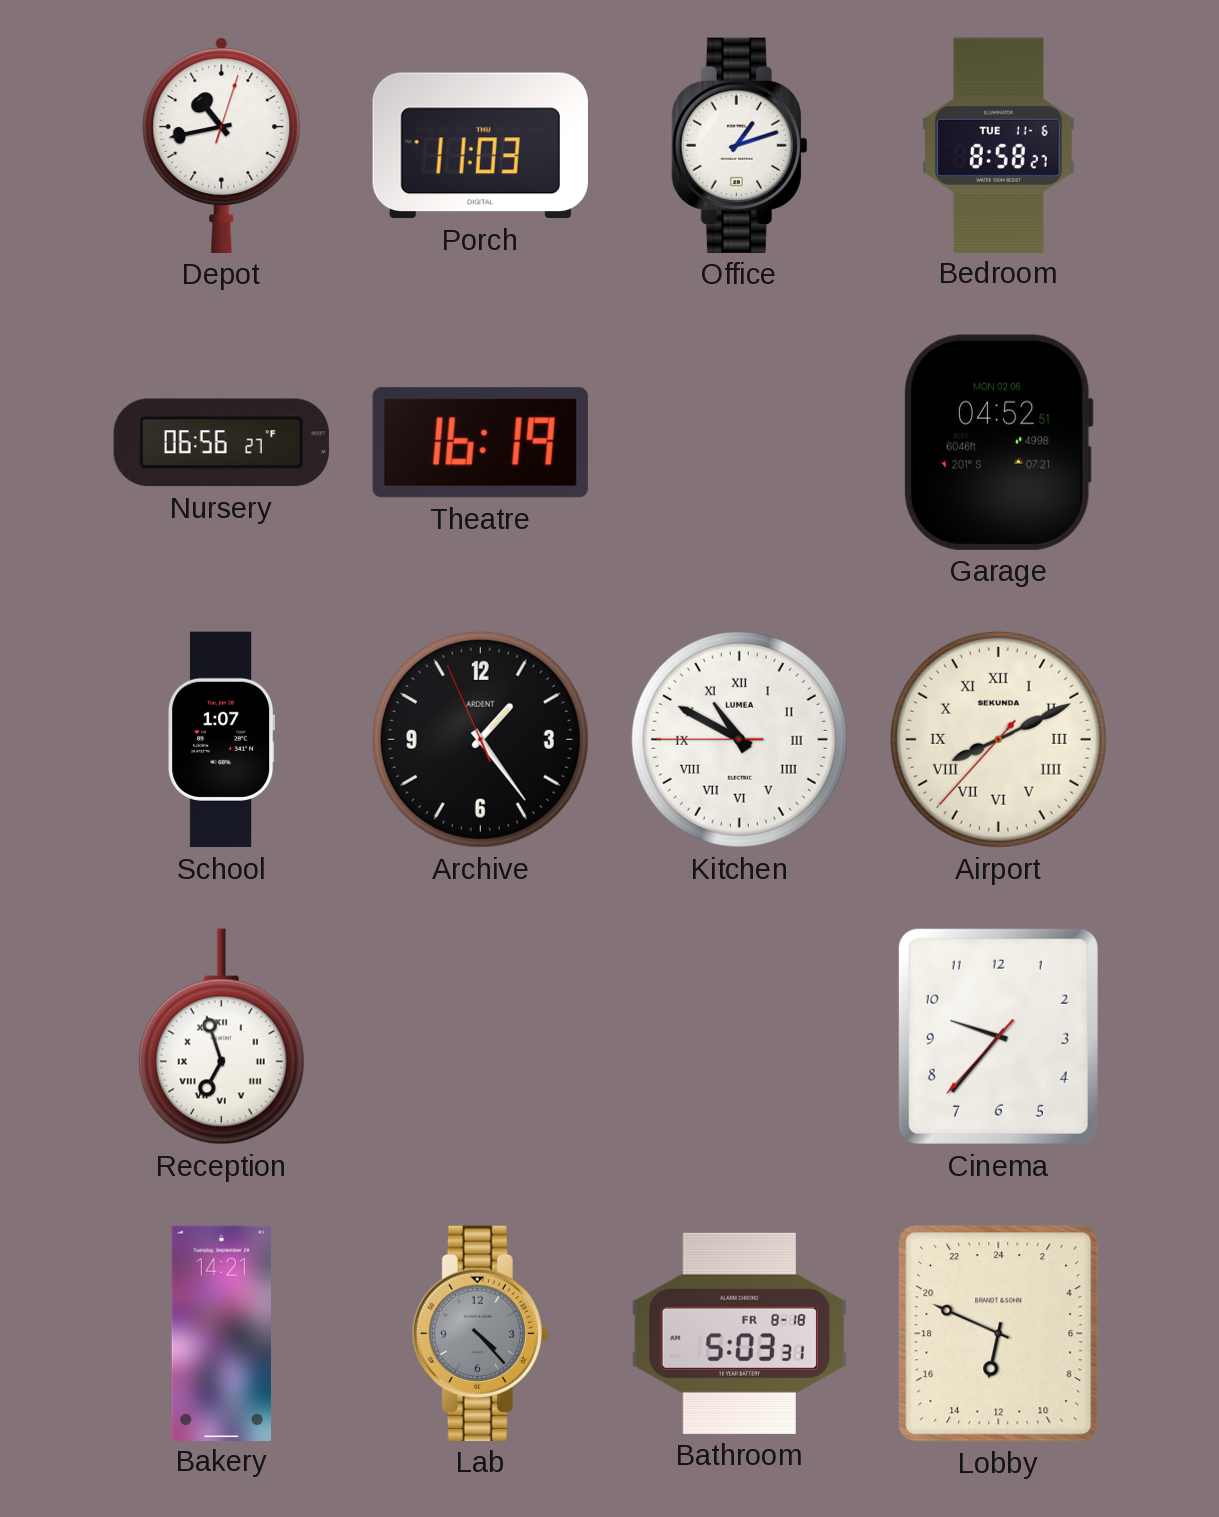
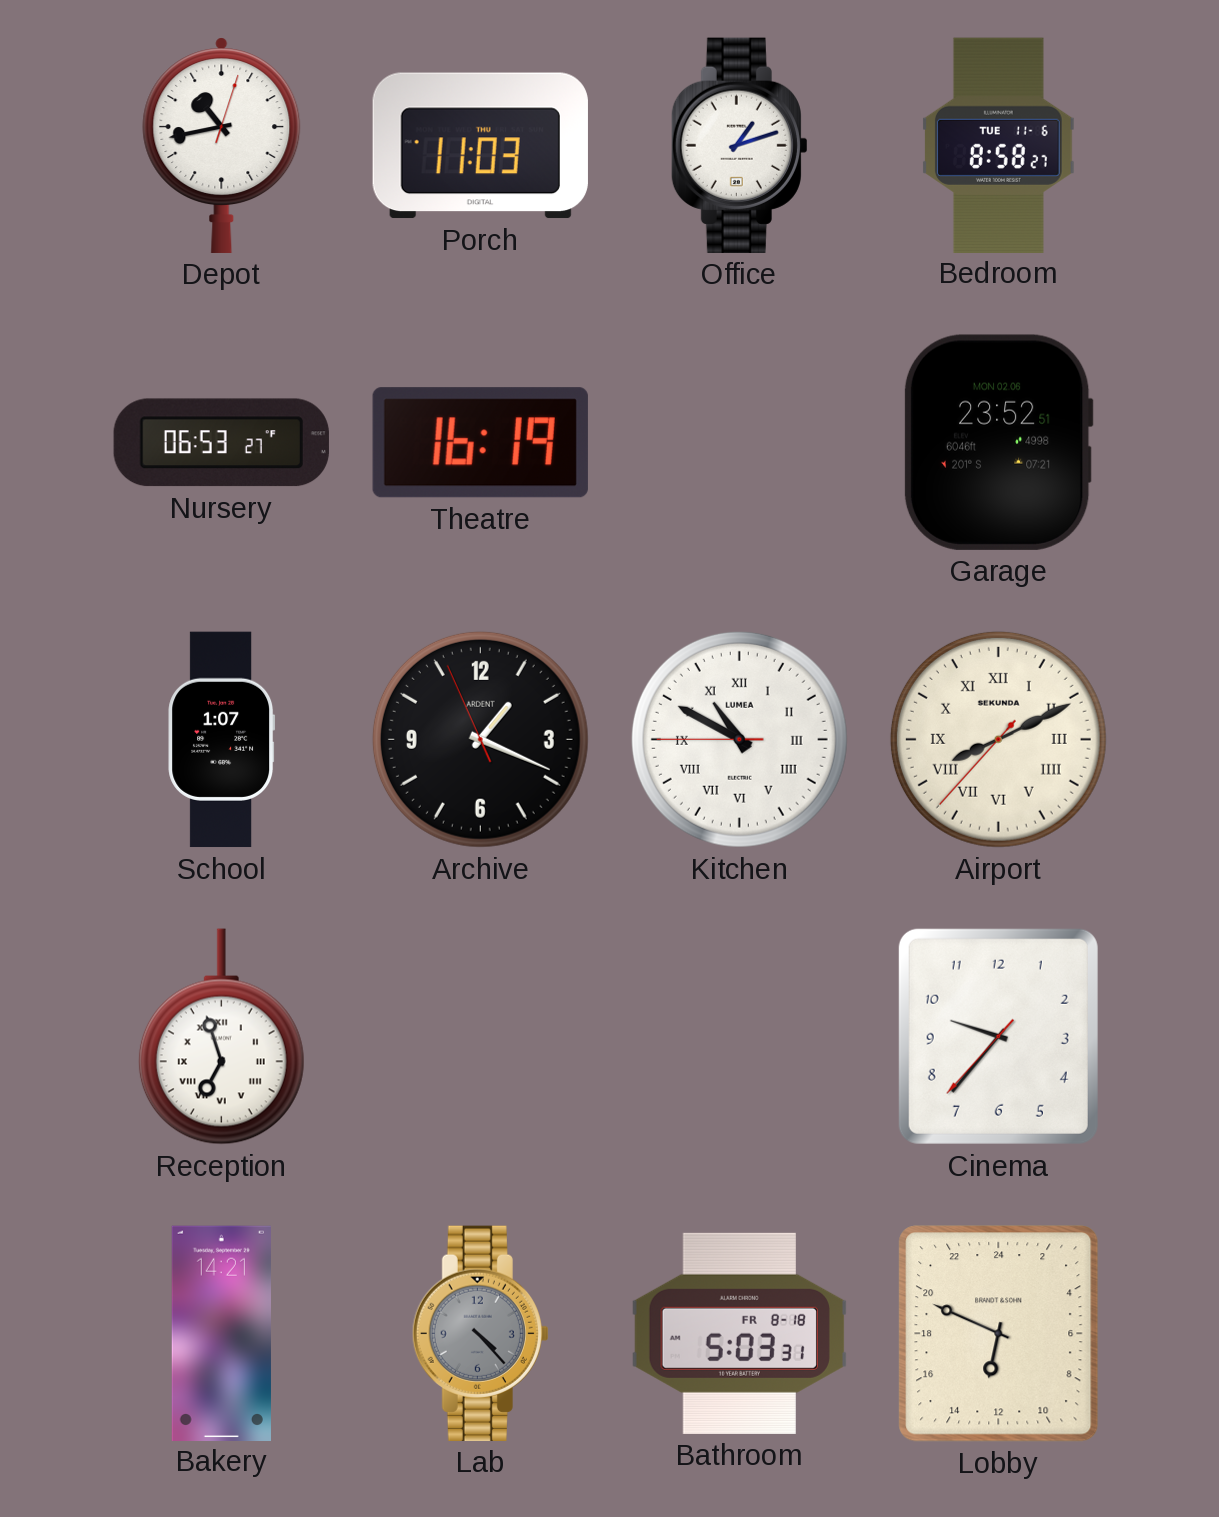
Nursery: 06:56 -> 06:53
Garage: 04:52 -> 23:52
Archive: 1:23 -> 1:18
